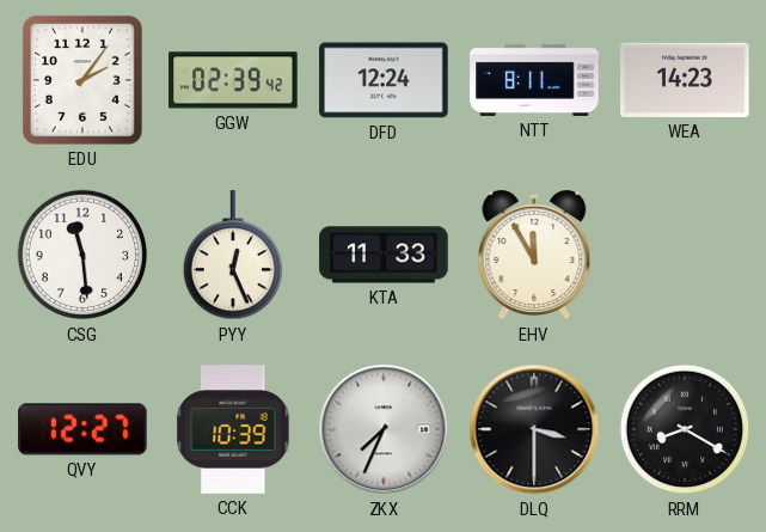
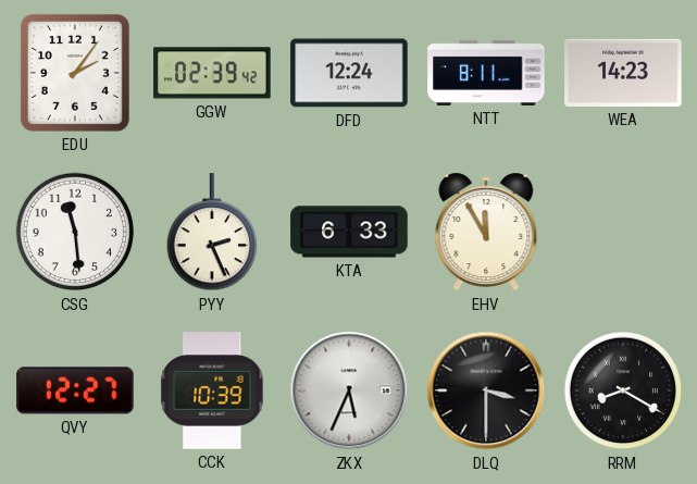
PYY: 12:26 -> 2:26
KTA: 11:33 -> 6:33
ZKX: 7:34 -> 5:34
